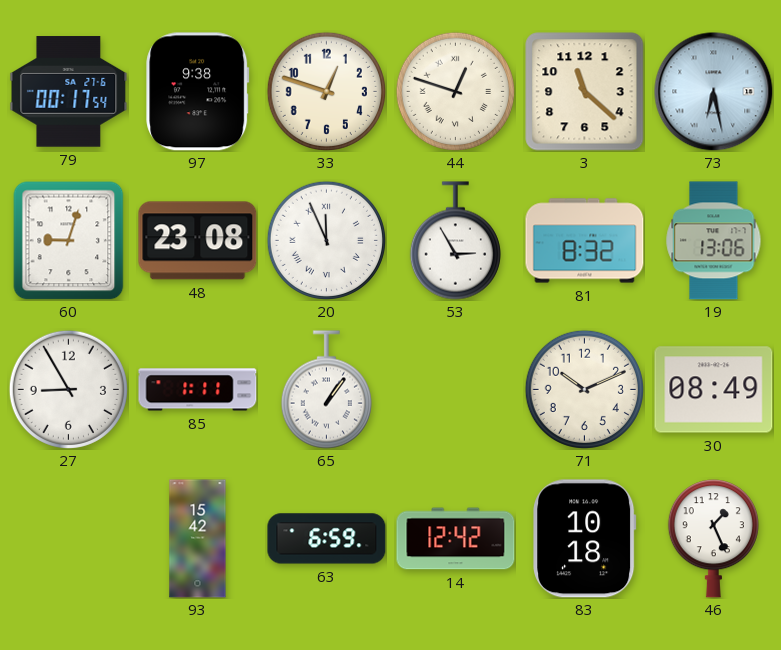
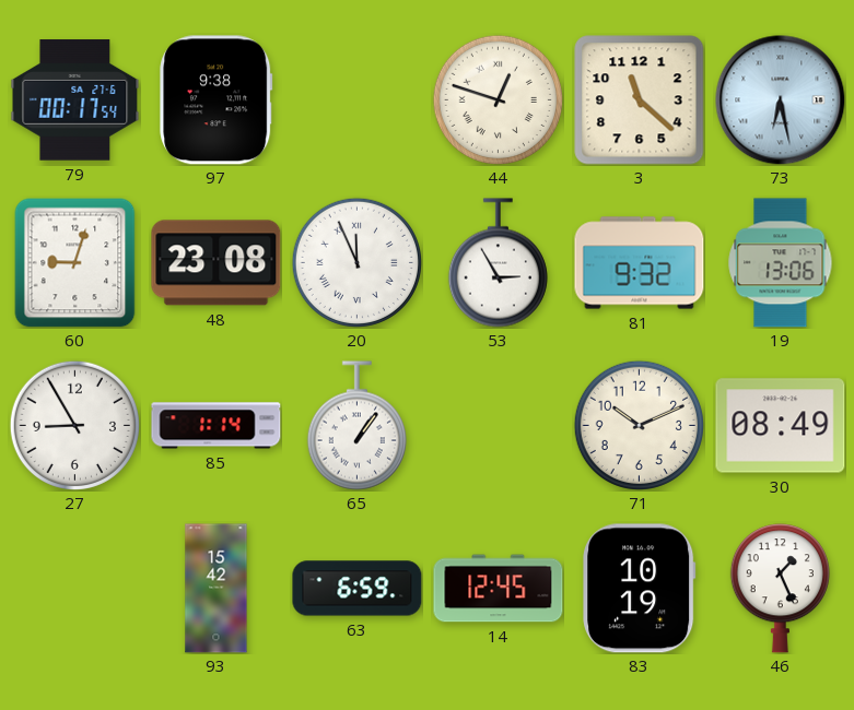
33: 12:48 -> none
81: 8:32 -> 9:32
85: 1:11 -> 1:14
14: 12:42 -> 12:45
83: 10:18 -> 10:19
